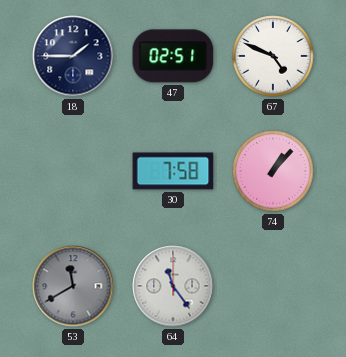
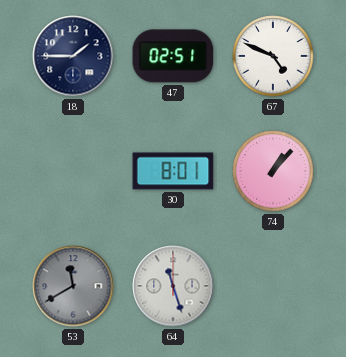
30: 7:58 -> 8:01
64: 11:24 -> 11:27
